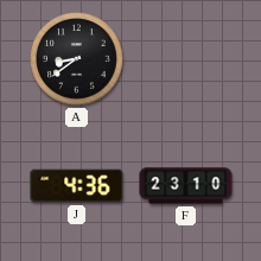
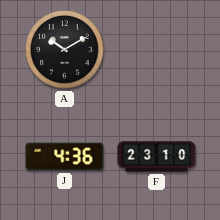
A: 8:39 -> 10:10
